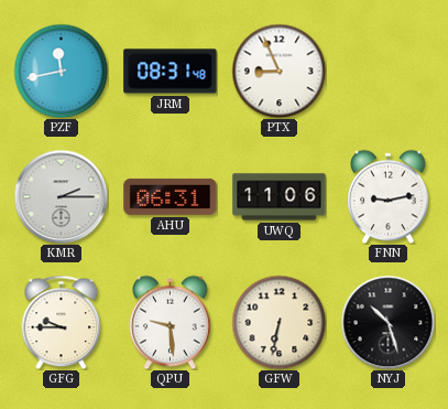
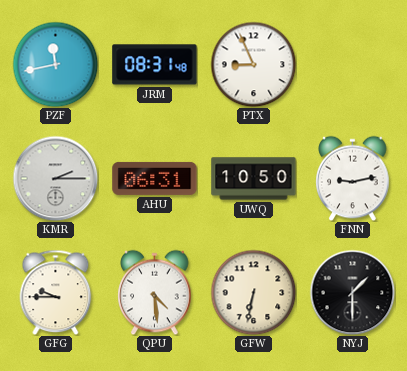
UWQ: 11:06 -> 10:50
QPU: 9:29 -> 4:29
NYJ: 10:27 -> 1:30
